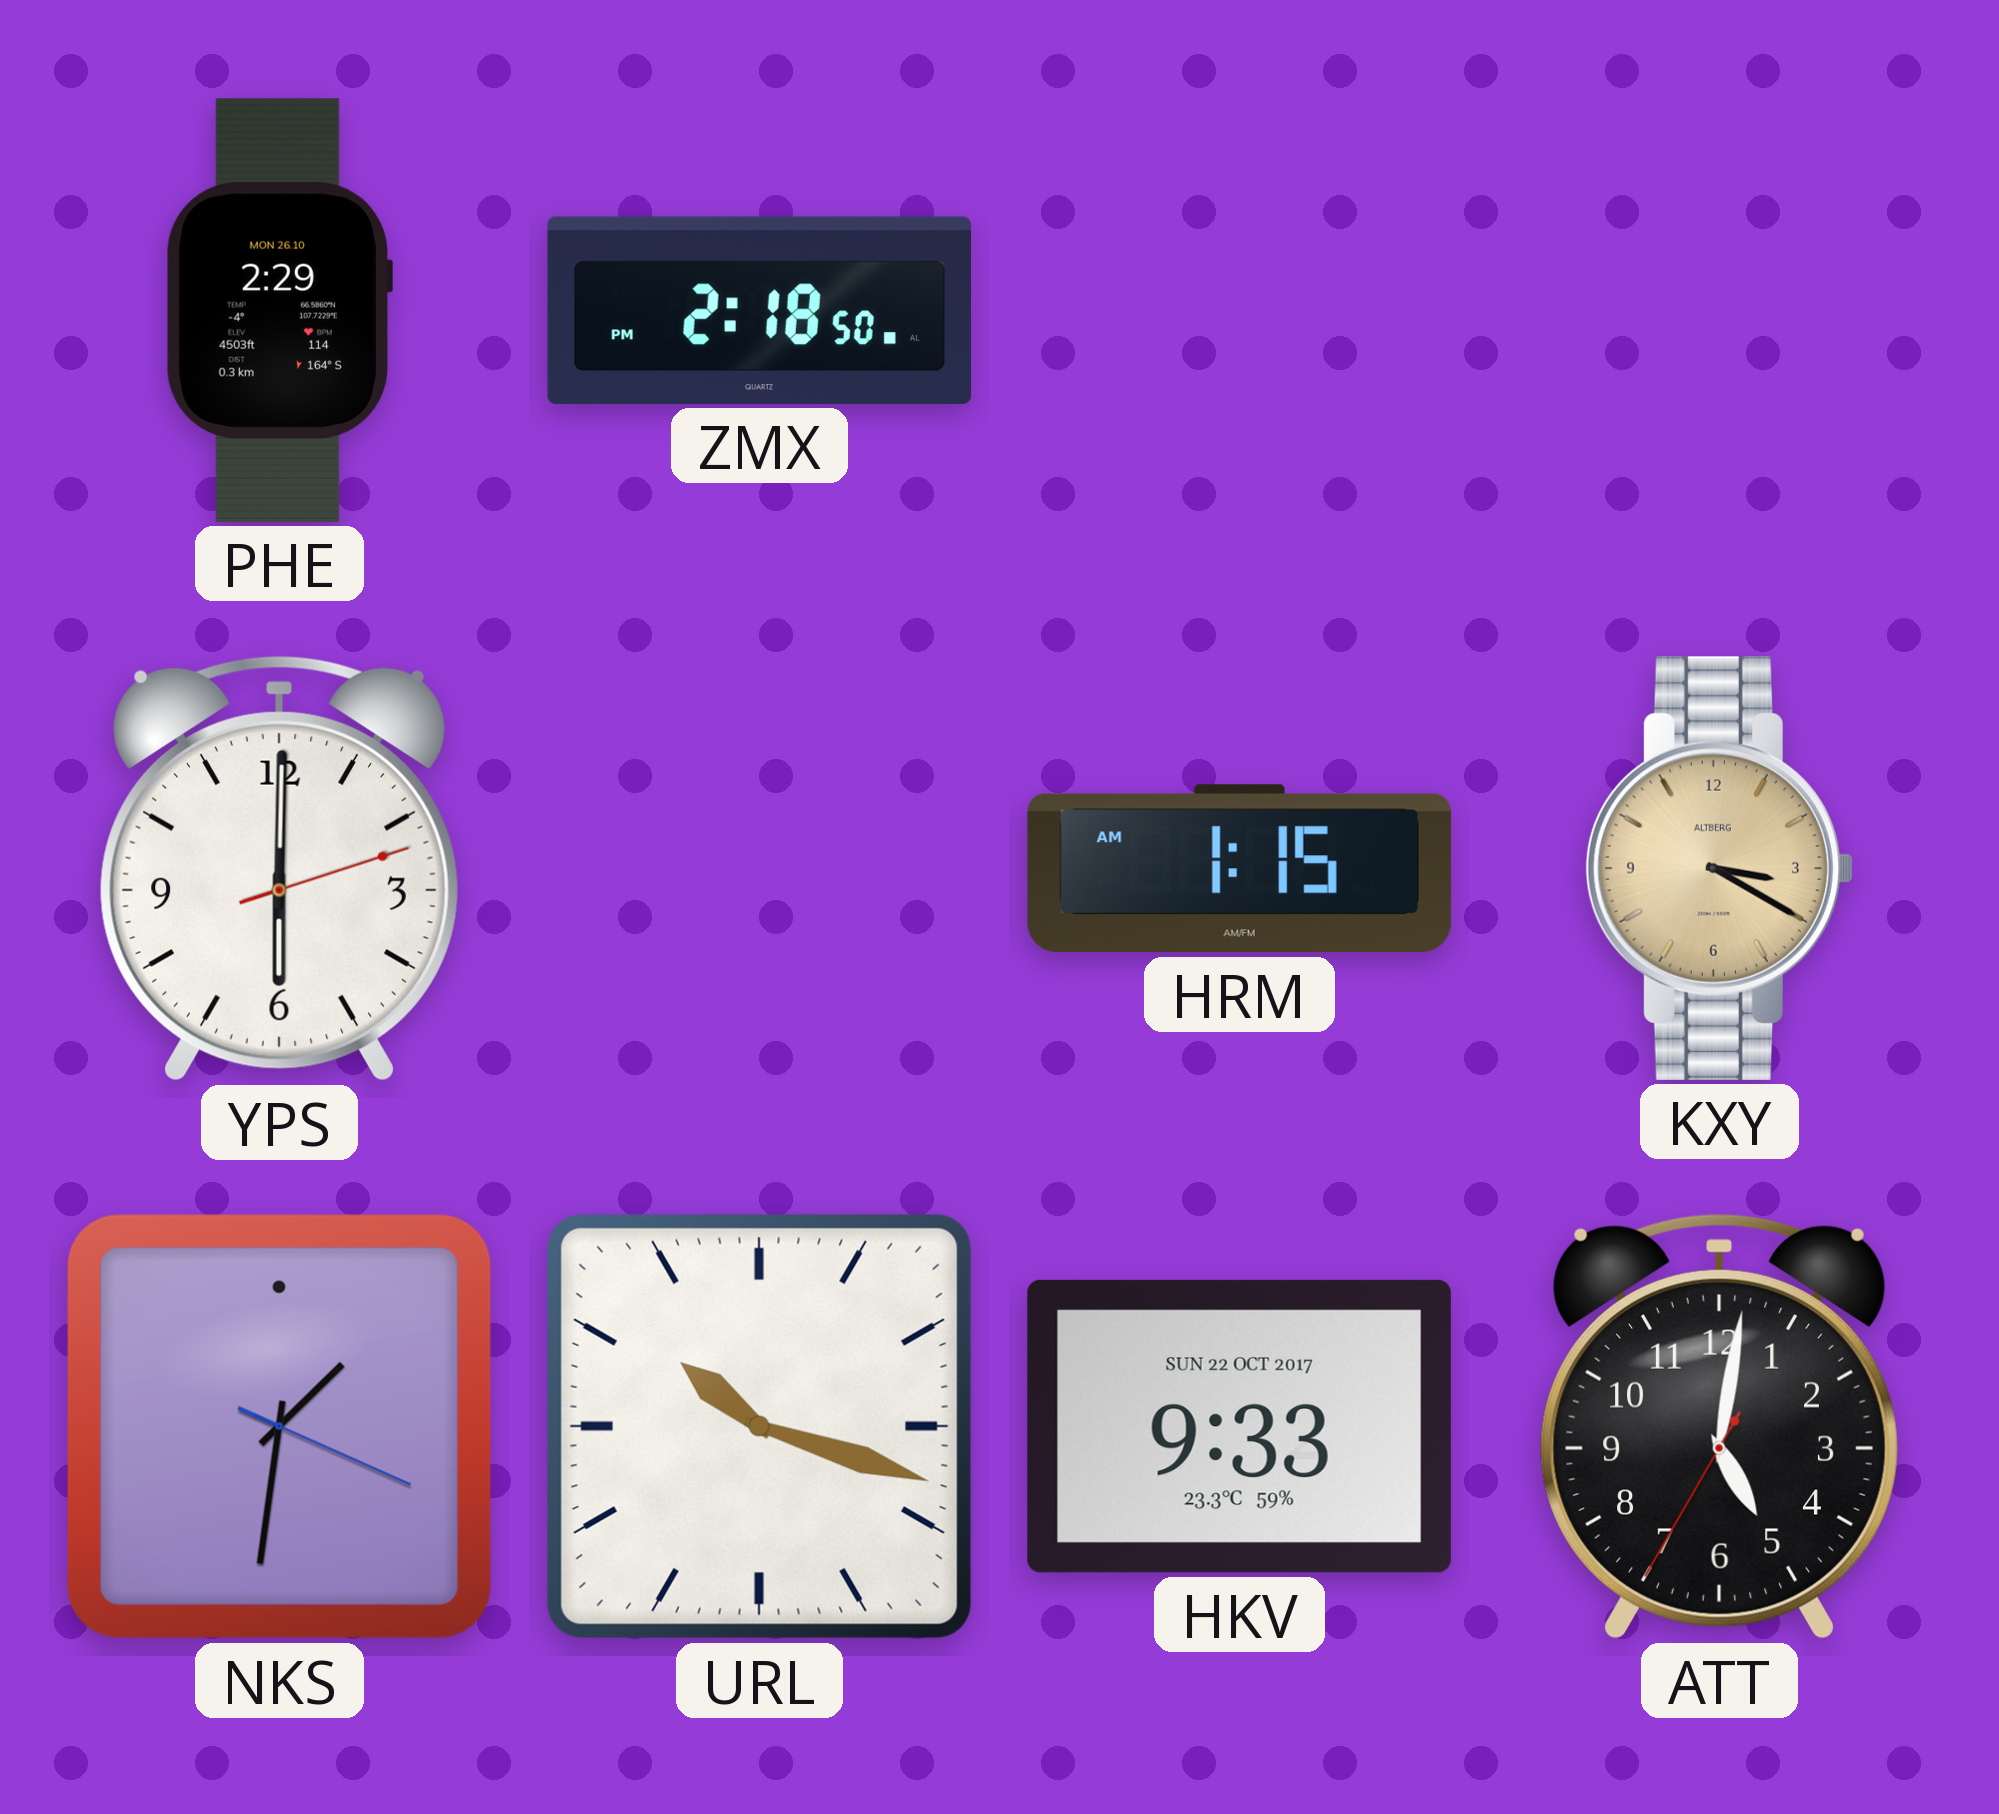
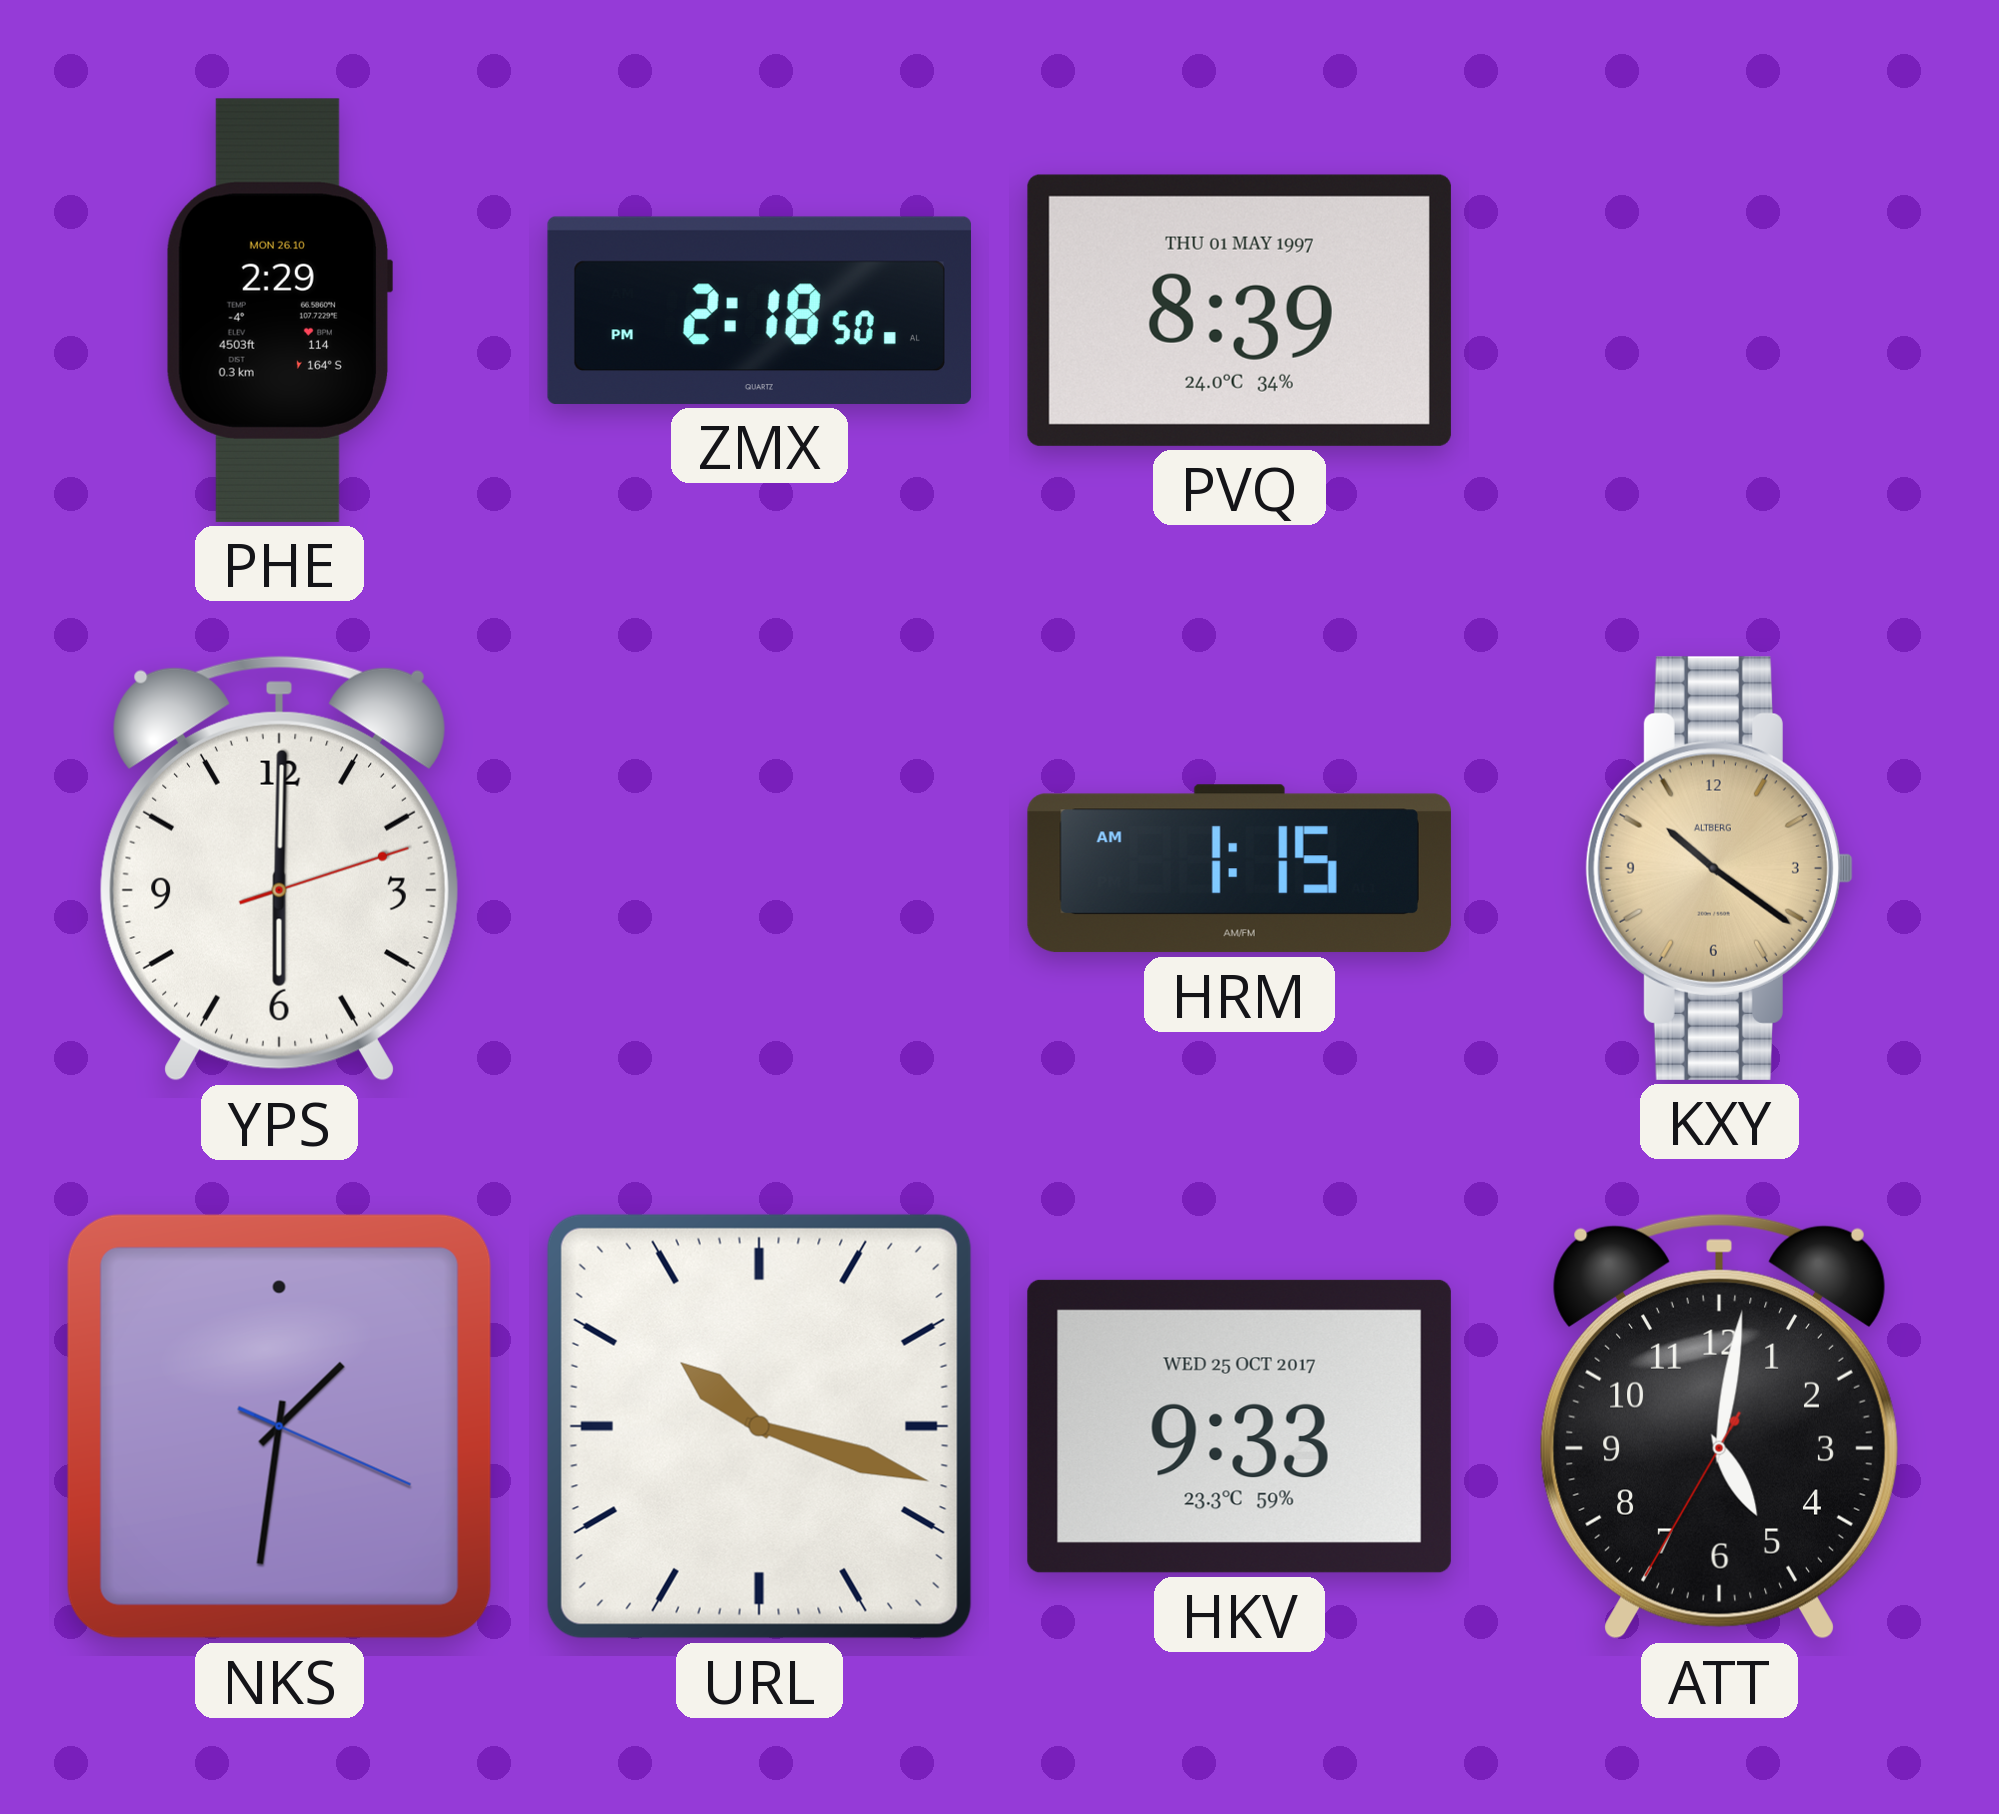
PVQ: none -> 8:39
KXY: 3:20 -> 10:21
HKV date: SUN 22 OCT 2017 -> WED 25 OCT 2017
